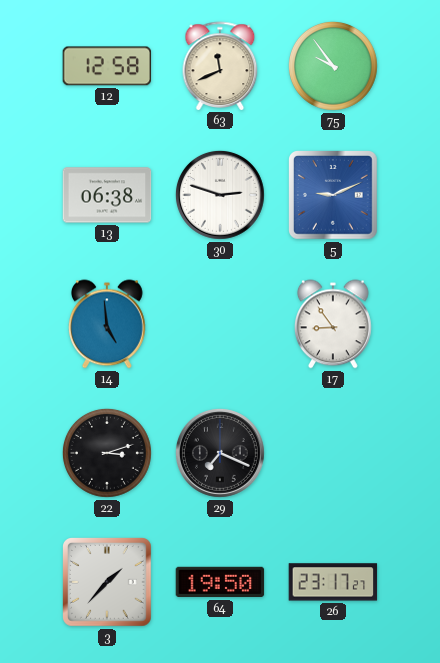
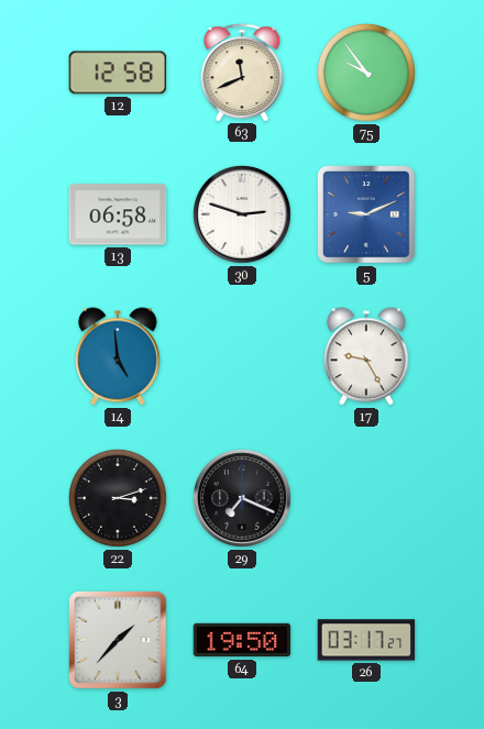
13: 06:38 -> 06:58
17: 8:54 -> 9:25
26: 23:17 -> 03:17
